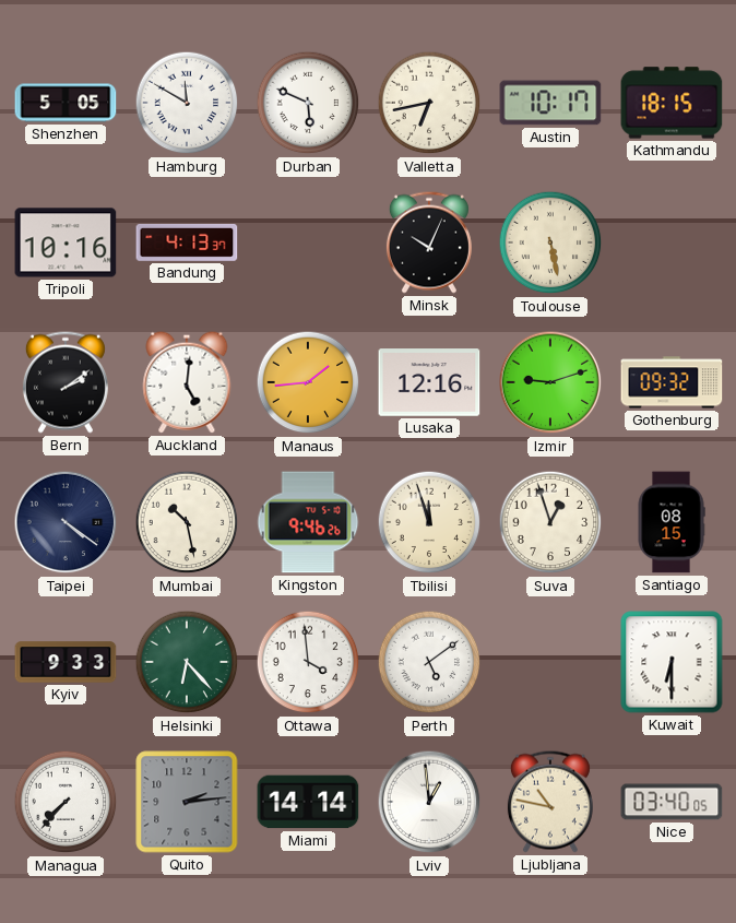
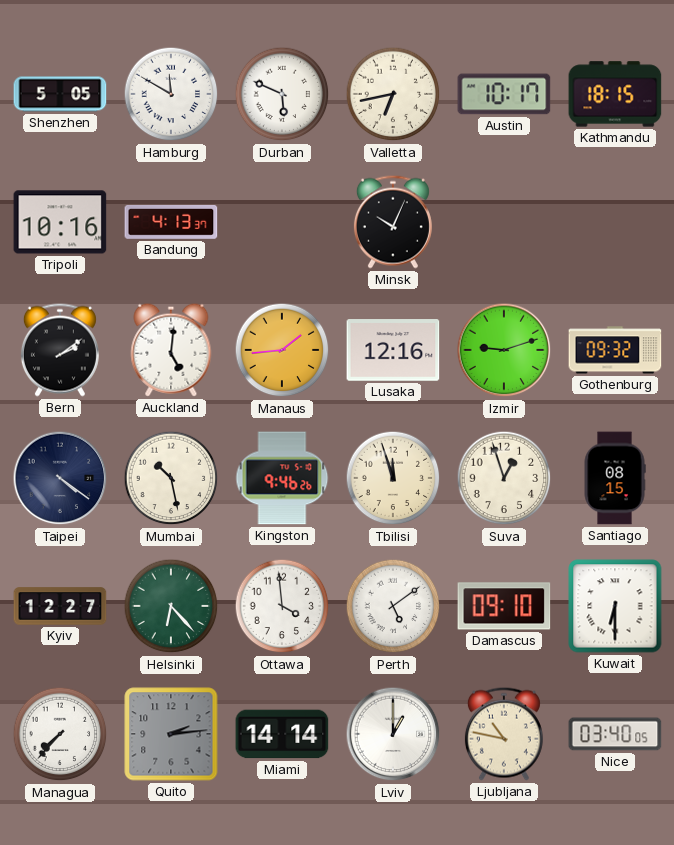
Toulouse: 5:28 -> none
Kyiv: 9:33 -> 12:27
Damascus: none -> 09:10
Lviv: 12:59 -> 1:00
